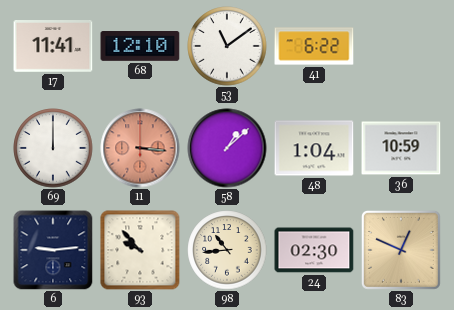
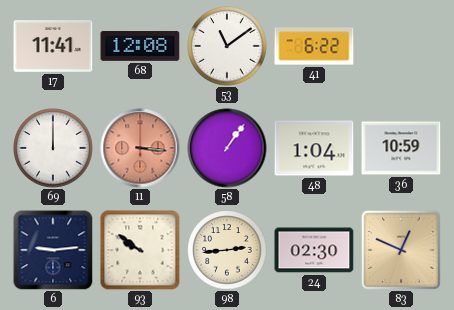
68: 12:10 -> 12:08
58: 1:08 -> 1:06
93: 9:53 -> 9:51
98: 10:44 -> 2:44
